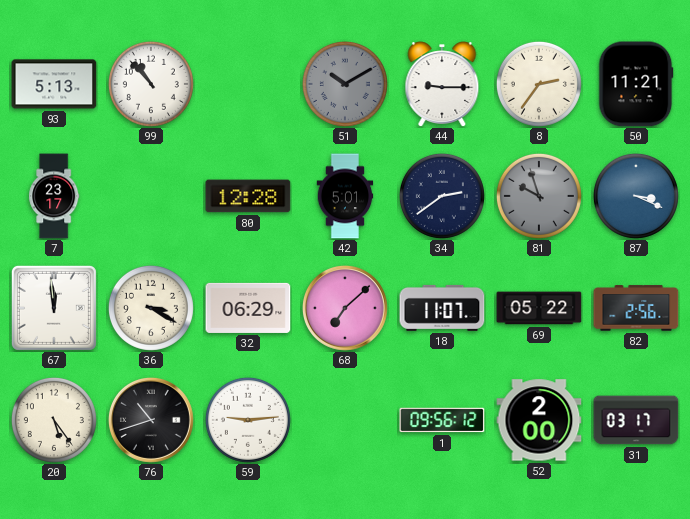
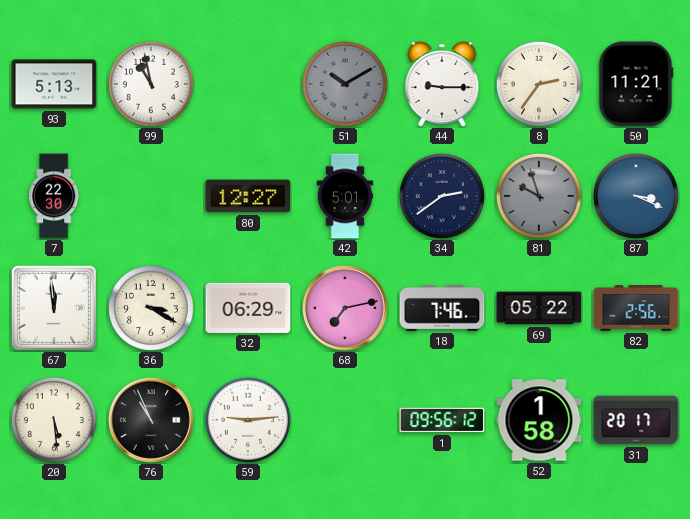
99: 10:53 -> 10:58
7: 23:17 -> 22:30
80: 12:28 -> 12:27
68: 7:08 -> 7:13
18: 11:07 -> 7:46
20: 5:24 -> 5:29
76: 10:42 -> 10:56
52: 2:00 -> 1:58
31: 03:17 -> 20:17
